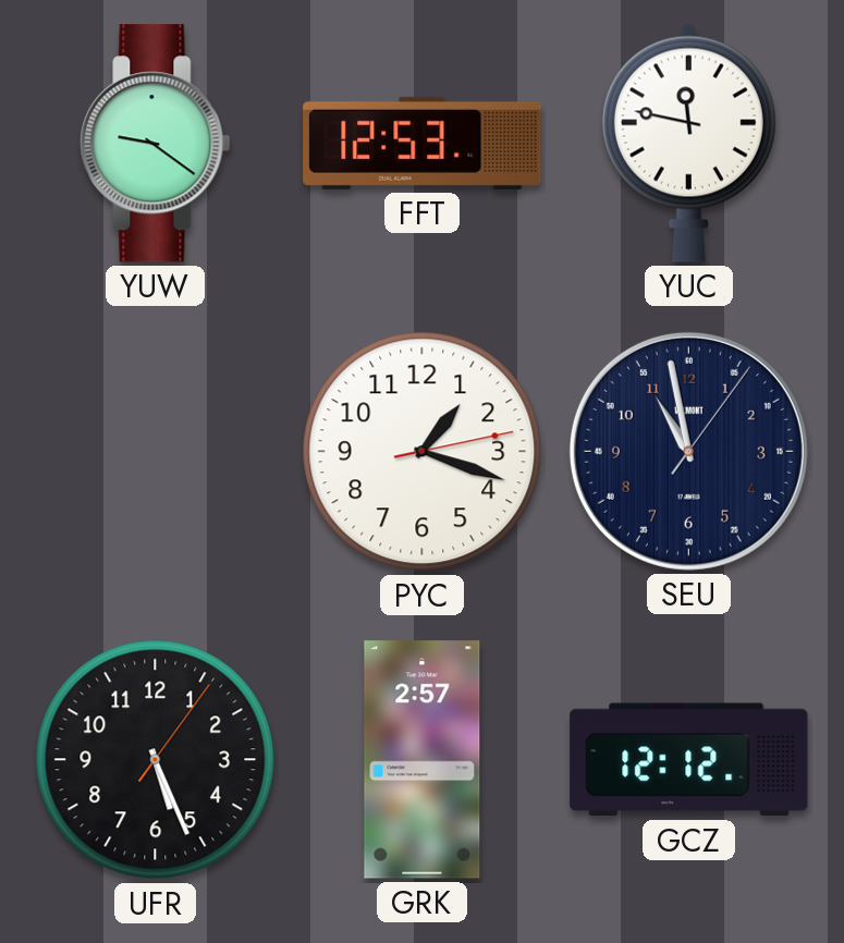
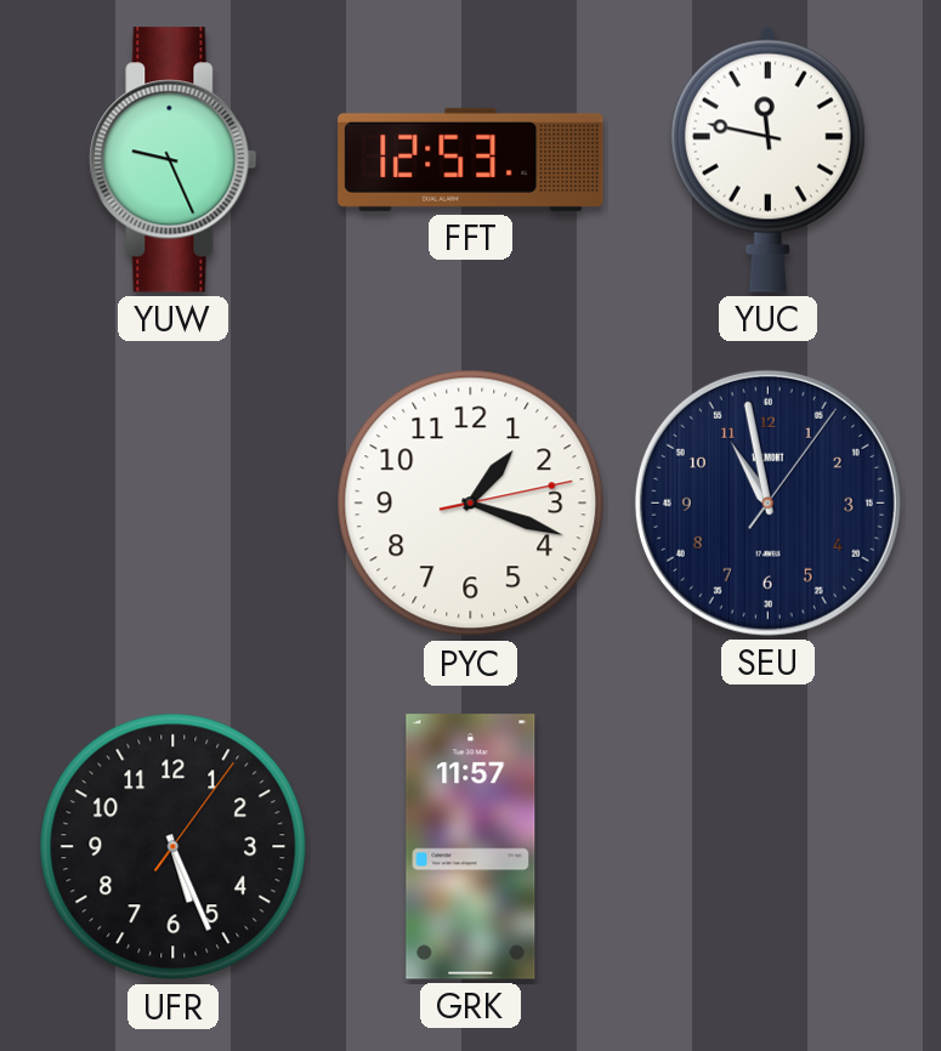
YUW: 9:21 -> 9:26
GRK: 2:57 -> 11:57
GCZ: 12:12 -> none
